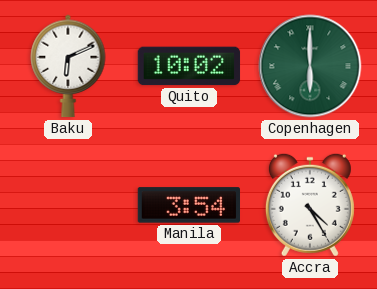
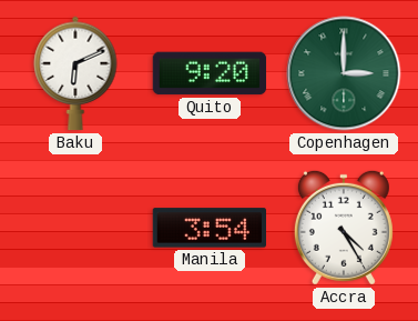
Quito: 10:02 -> 9:20
Copenhagen: 6:00 -> 3:00
